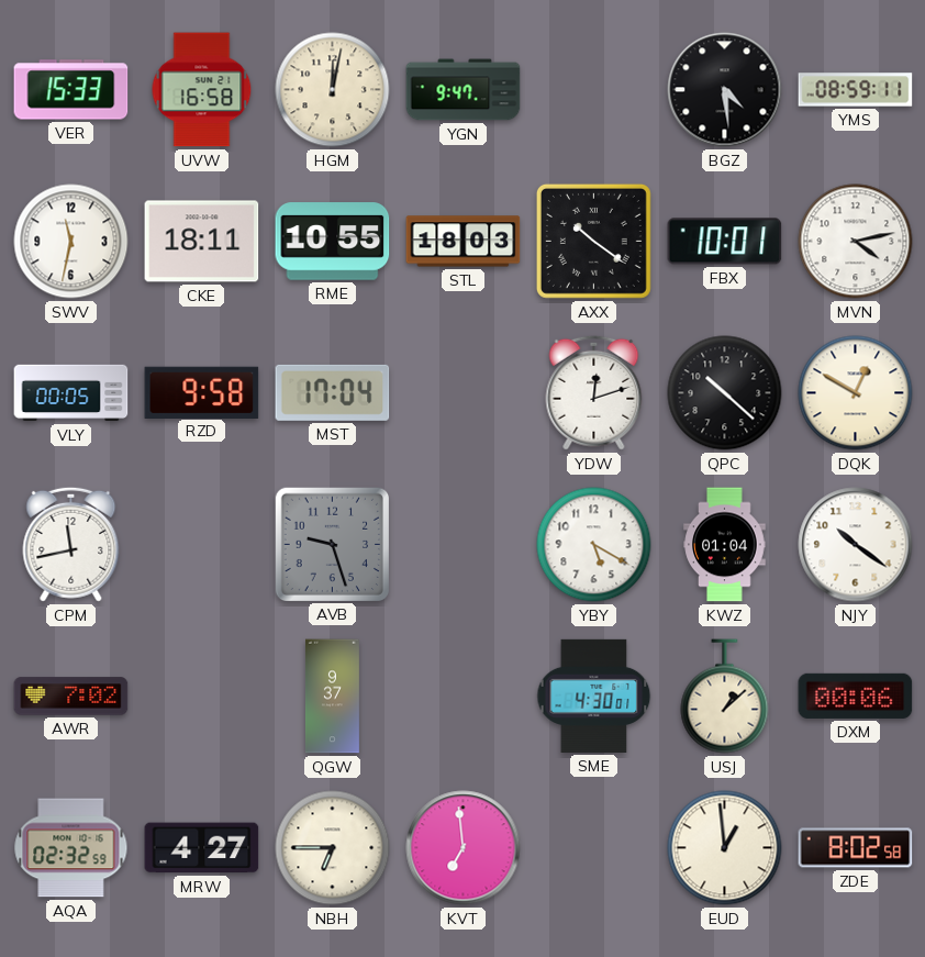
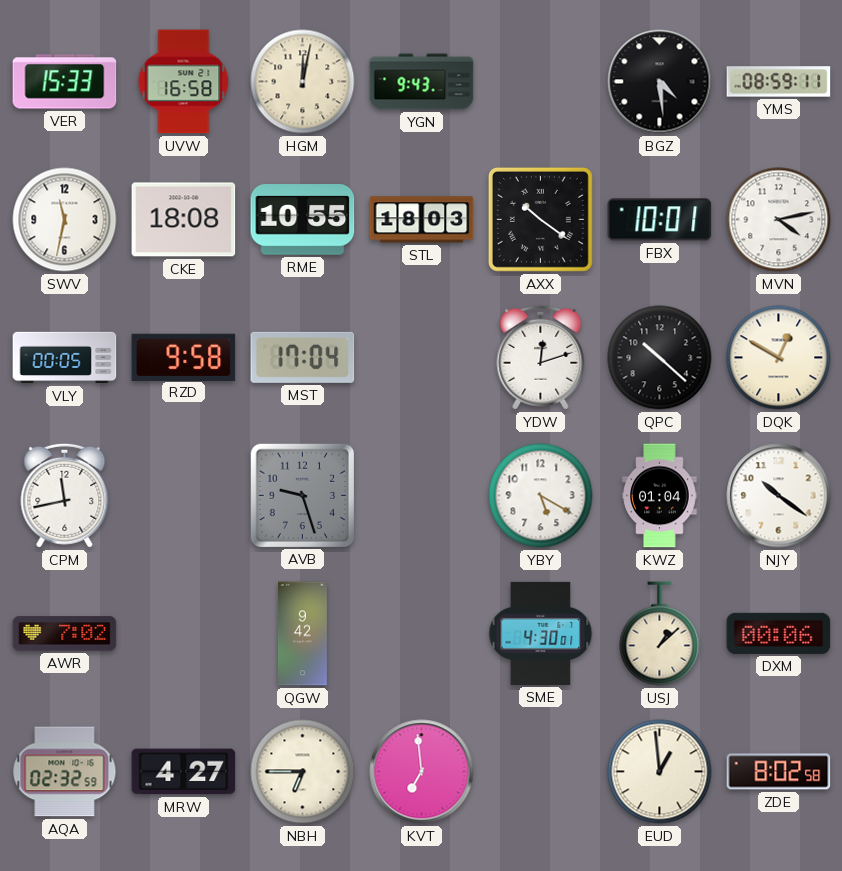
YGN: 9:47 -> 9:43
CKE: 18:11 -> 18:08
QGW: 9:37 -> 9:42
